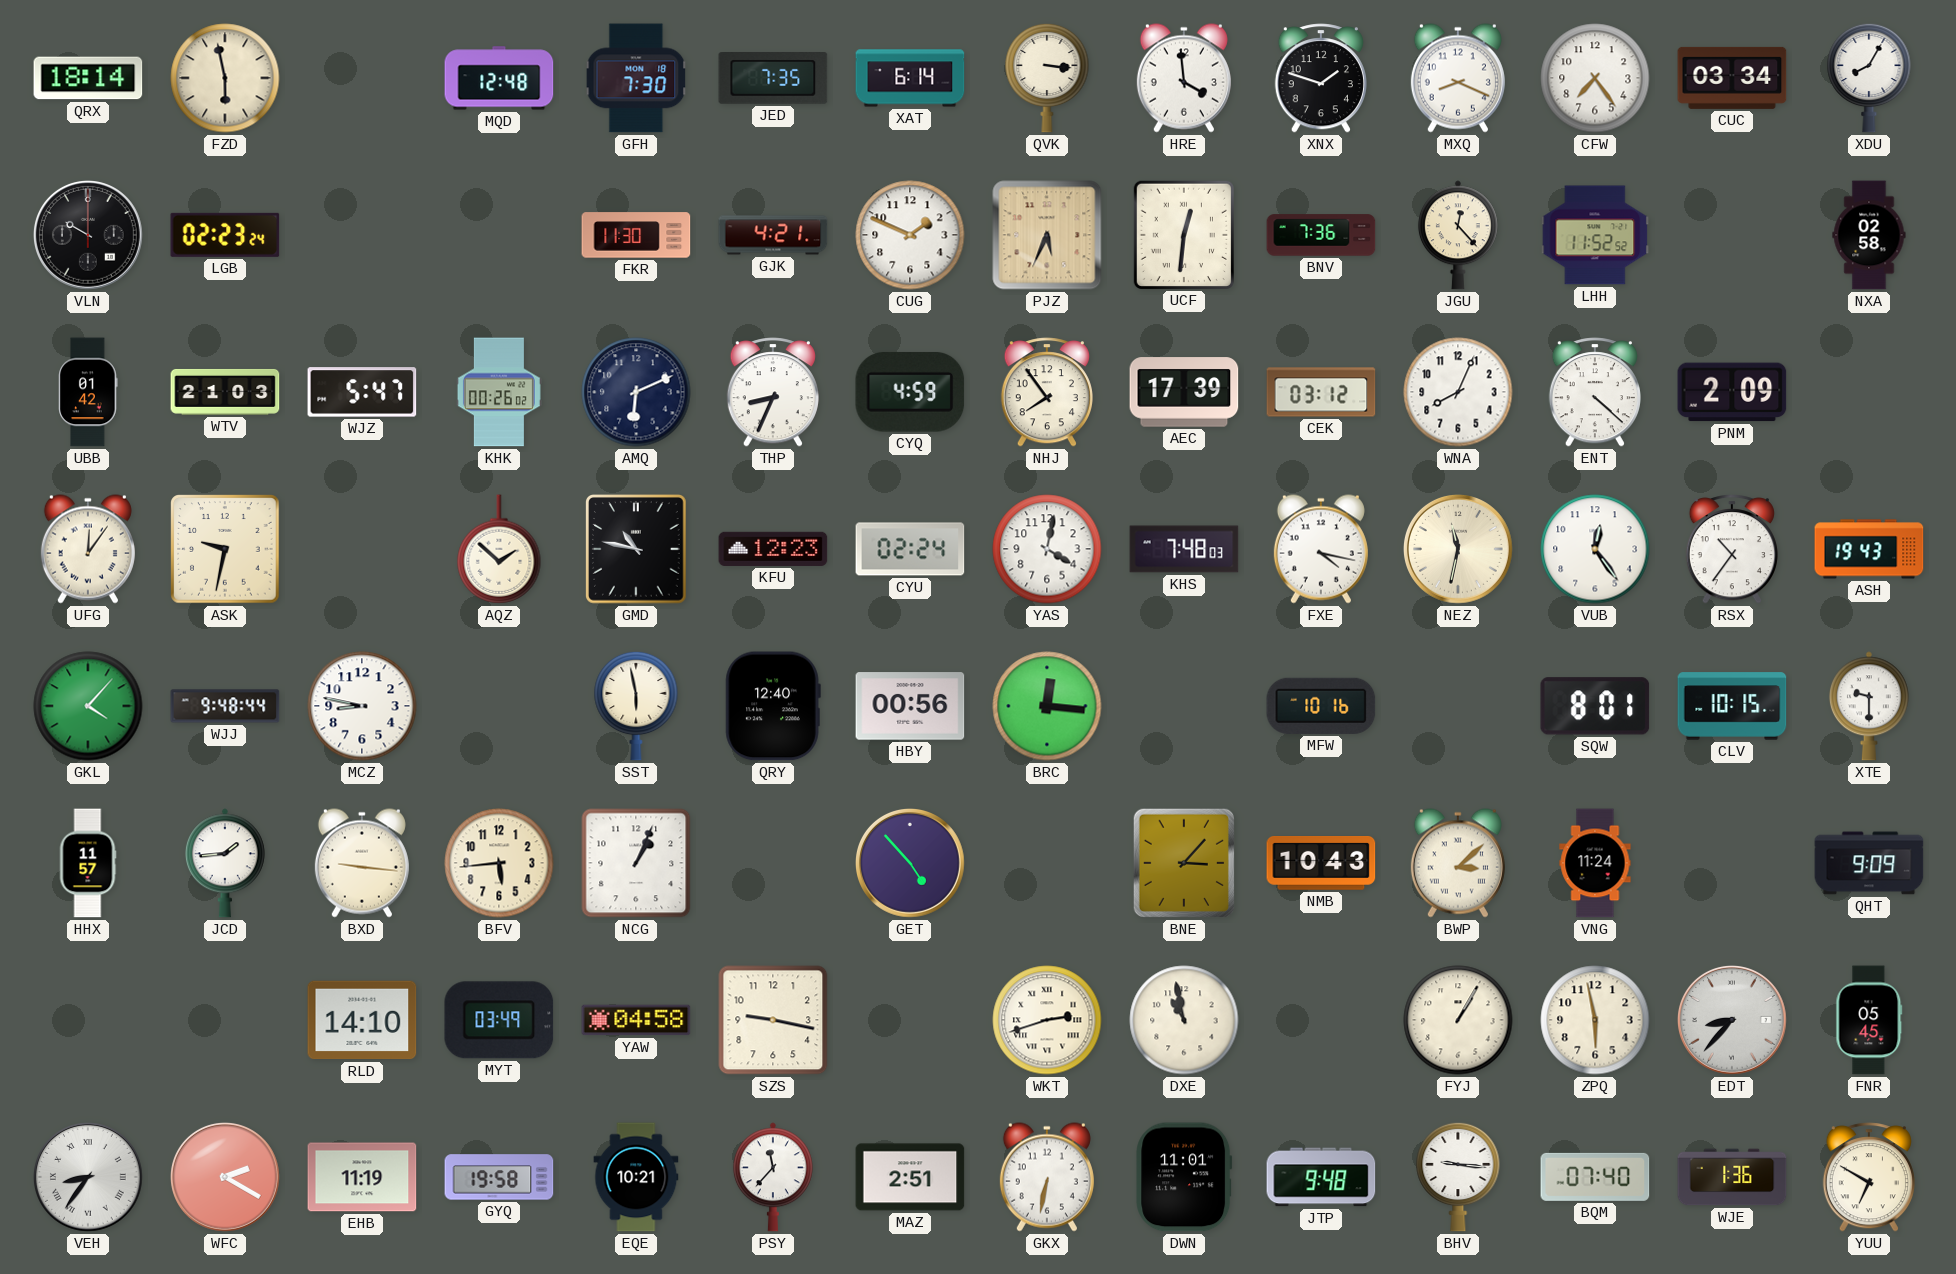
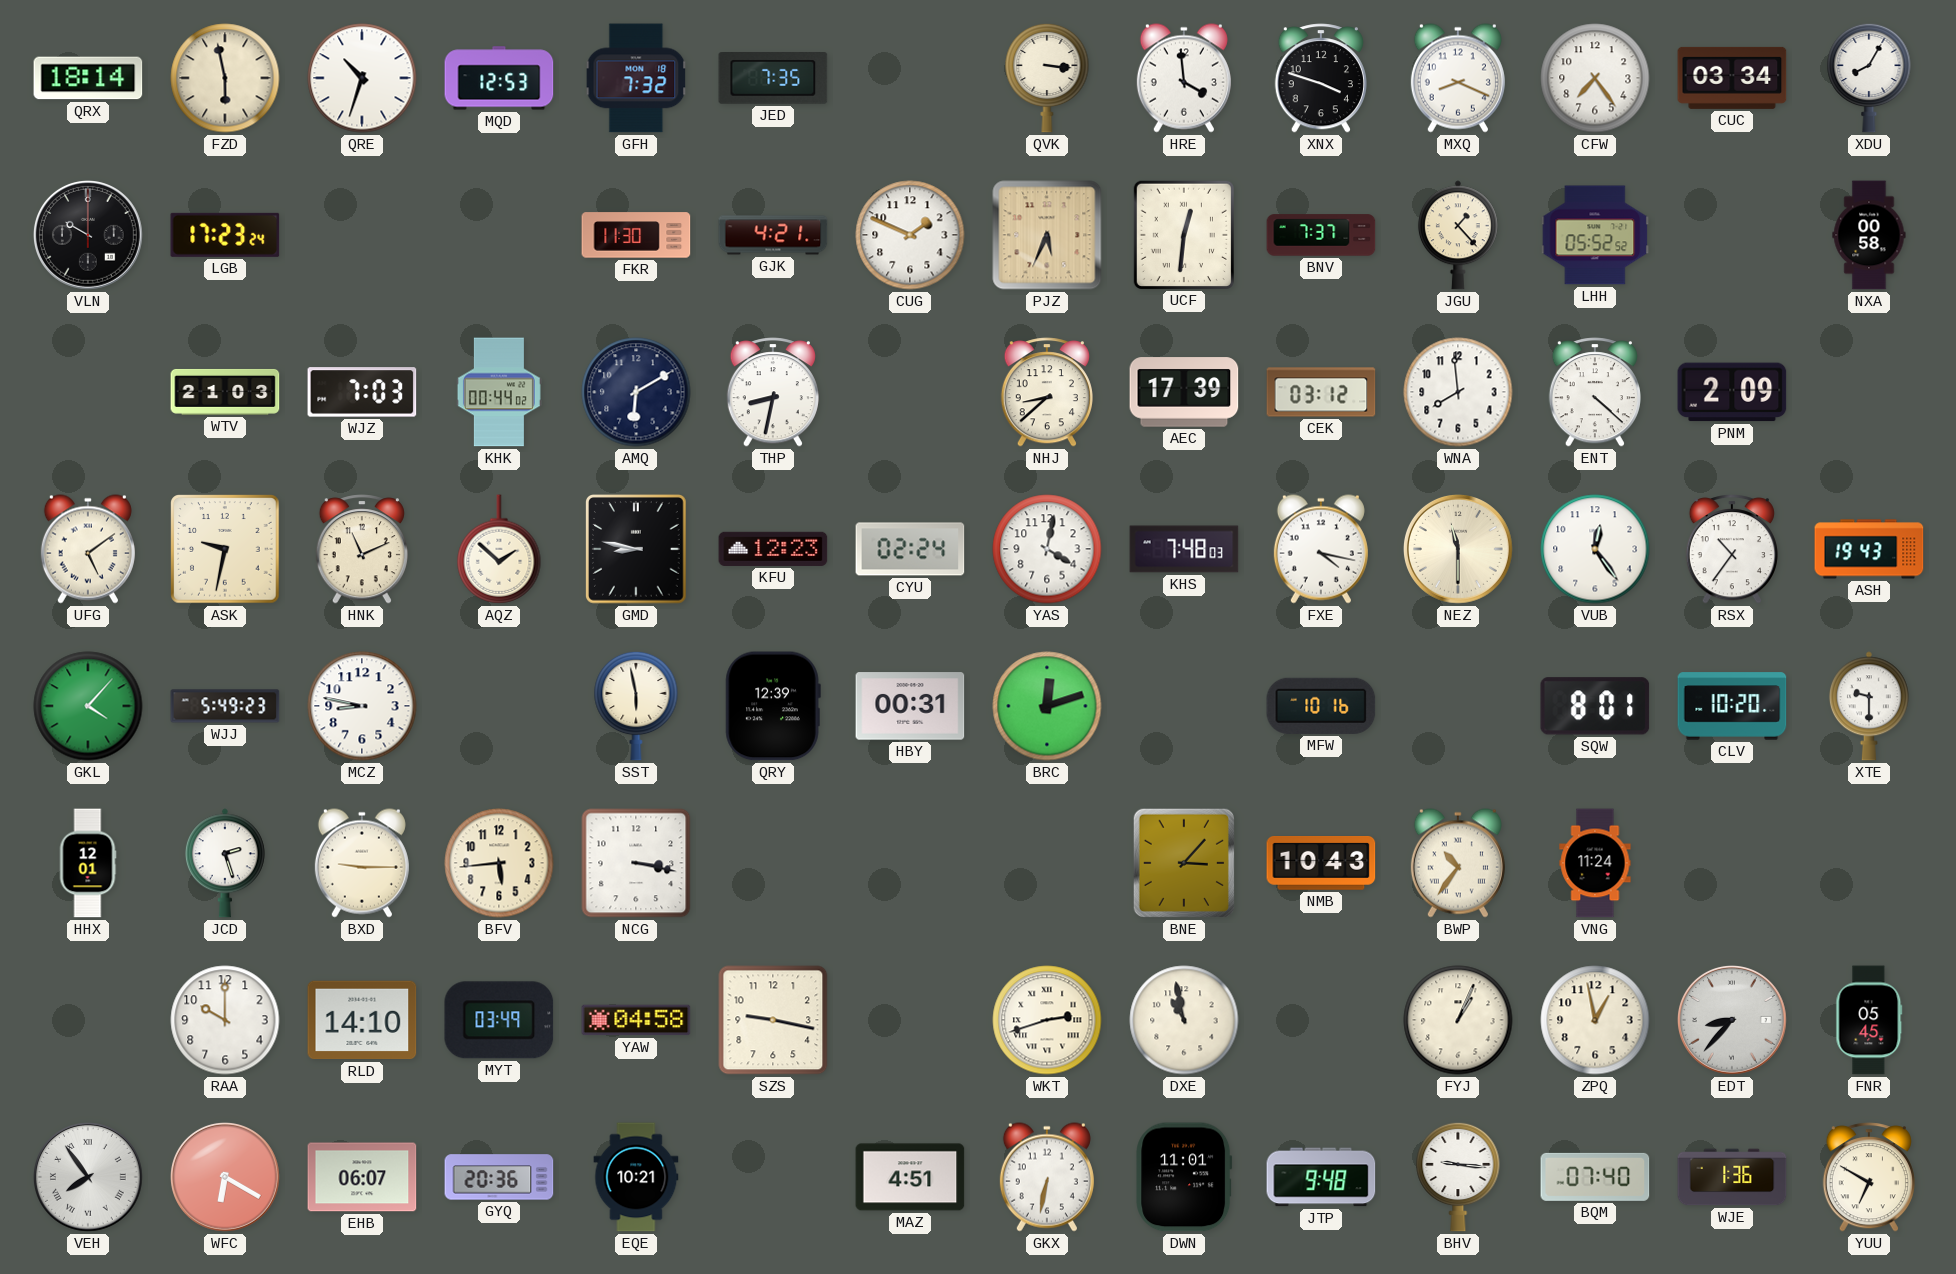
QRE: none -> 10:33
MQD: 12:48 -> 12:53
GFH: 7:30 -> 7:32
XAT: 6:14 -> none
XNX: 1:48 -> 3:48
LGB: 02:23 -> 17:23
BNV: 7:36 -> 7:37
JGU: 12:23 -> 1:23
LHH: 11:52 -> 05:52
NXA: 02:58 -> 00:58
UBB: 01:42 -> none
WJZ: 5:47 -> 7:03
KHK: 00:26 -> 00:44
AMQ: 6:11 -> 6:10
THP: 8:34 -> 8:32
CYQ: 4:59 -> none
NHJ: 7:54 -> 8:38
WNA: 8:04 -> 7:59
UFG: 12:06 -> 5:09
HNK: none -> 11:11
GMD: 10:47 -> 8:47
NEZ: 11:32 -> 11:30
WJJ: 9:48 -> 5:49
QRY: 12:40 -> 12:39
HBY: 00:56 -> 00:31
BRC: 12:16 -> 12:12
CLV: 10:15 -> 10:20
HHX: 11:57 -> 12:01
JCD: 1:44 -> 2:27
BXD: 9:16 -> 9:15
NCG: 1:04 -> 3:17
GET: 4:53 -> none
BWP: 3:08 -> 10:36
QHT: 9:09 -> none
RAA: none -> 10:00
FYJ: 1:05 -> 1:04
ZPQ: 5:58 -> 12:58
VEH: 8:36 -> 7:54
WFC: 2:20 -> 6:20
EHB: 11:19 -> 06:07
GYQ: 19:58 -> 20:36
PSY: 11:37 -> none
MAZ: 2:51 -> 4:51
